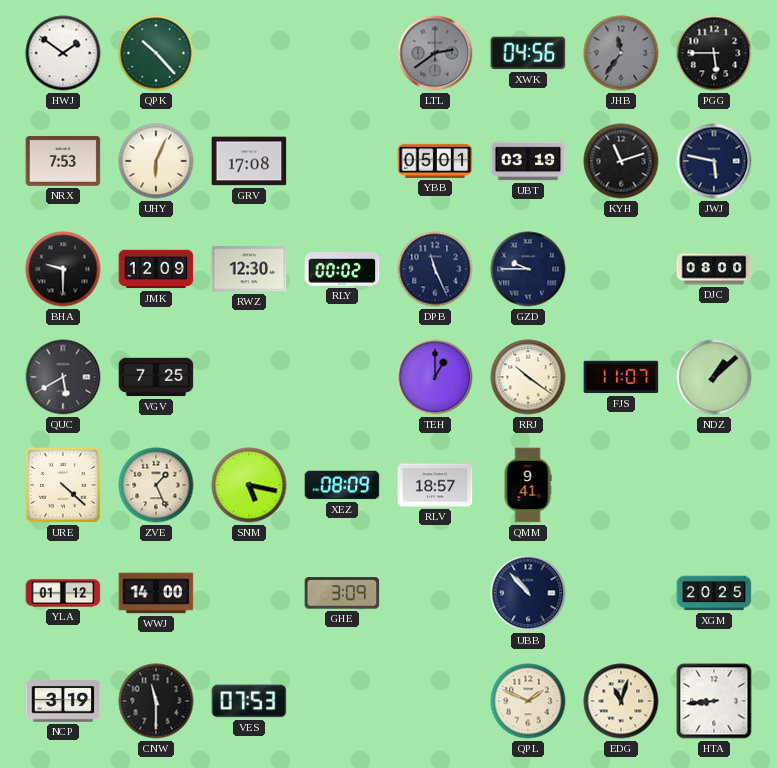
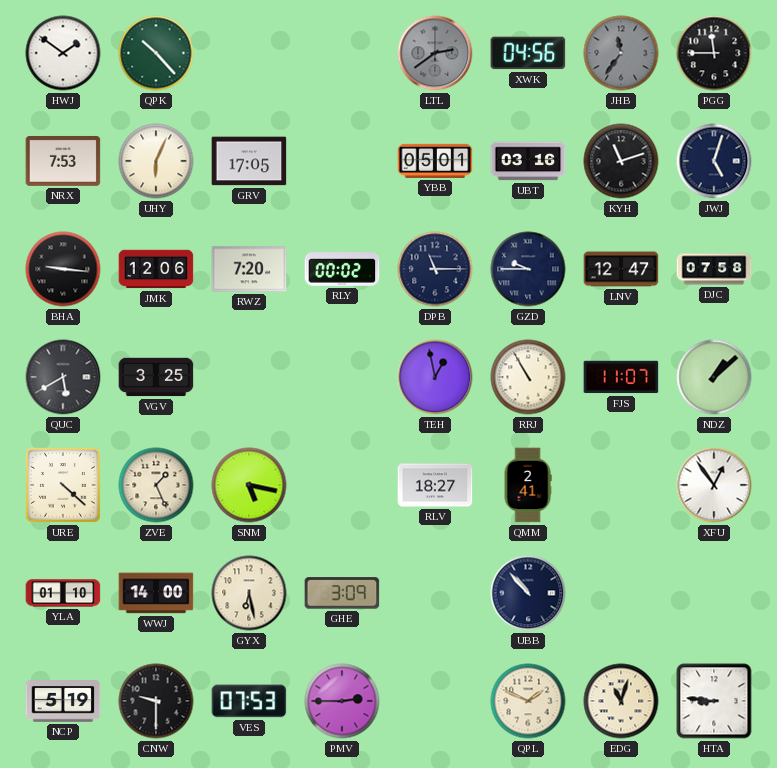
PGG: 5:45 -> 11:45
GRV: 17:08 -> 17:05
UBT: 03:19 -> 03:16
JWJ: 5:47 -> 5:03
BHA: 9:30 -> 9:16
JMK: 12:09 -> 12:06
RWZ: 12:30 -> 7:20
DPB: 11:26 -> 11:15
LNV: none -> 12:47
DJC: 08:00 -> 07:58
VGV: 7:25 -> 3:25
TEH: 1:00 -> 12:58
RRJ: 10:21 -> 10:55
XEZ: 08:09 -> none
RLV: 18:57 -> 18:27
QMM: 9:41 -> 2:41
XFU: none -> 12:54
YLA: 01:12 -> 01:10
GYX: none -> 6:28
XGM: 20:25 -> none
NCP: 3:19 -> 5:19
CNW: 11:30 -> 9:30
PMV: none -> 2:45
HTA: 8:44 -> 8:46
